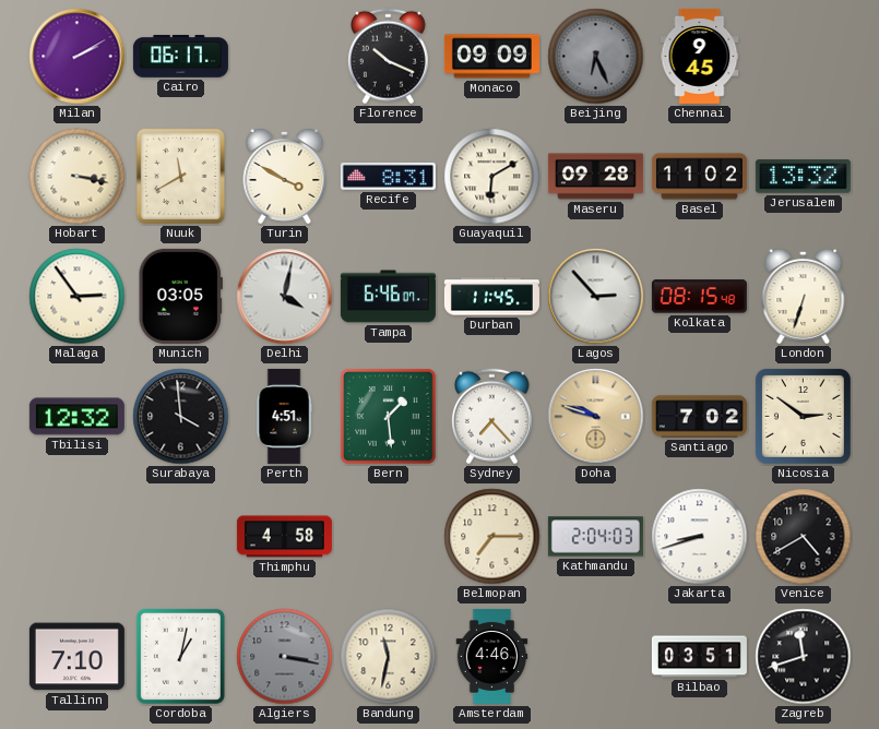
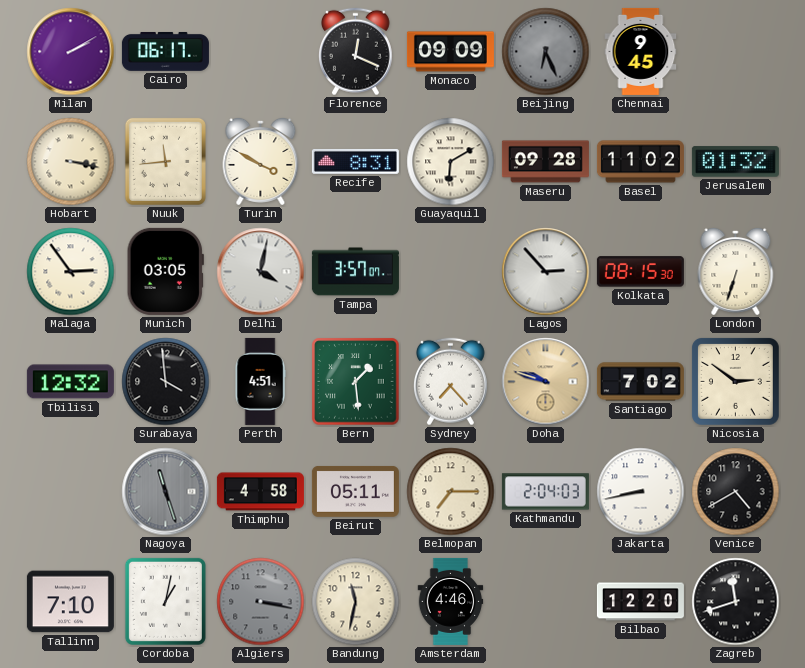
Florence: 10:19 -> 12:19
Nuuk: 11:40 -> 11:44
Jerusalem: 13:32 -> 01:32
Tampa: 6:46 -> 3:57
Durban: 11:45 -> none
Kolkata: 08:15:48 -> 08:15:30
Nagoya: none -> 11:27
Beirut: none -> 05:11
Jakarta: 8:42 -> 8:43
Bilbao: 03:51 -> 12:20
